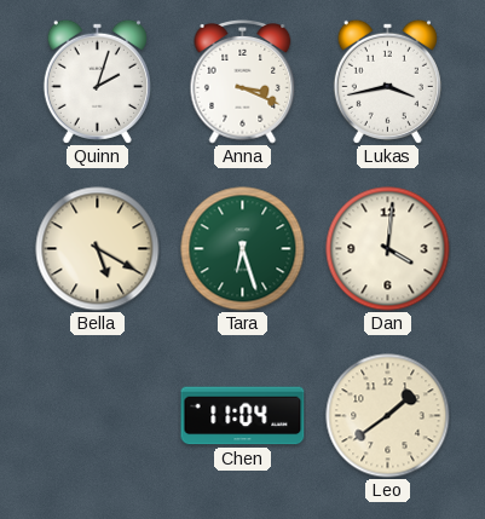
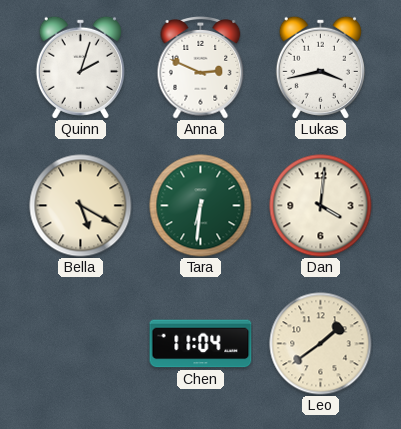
Anna: 3:19 -> 2:49
Tara: 6:27 -> 6:31
